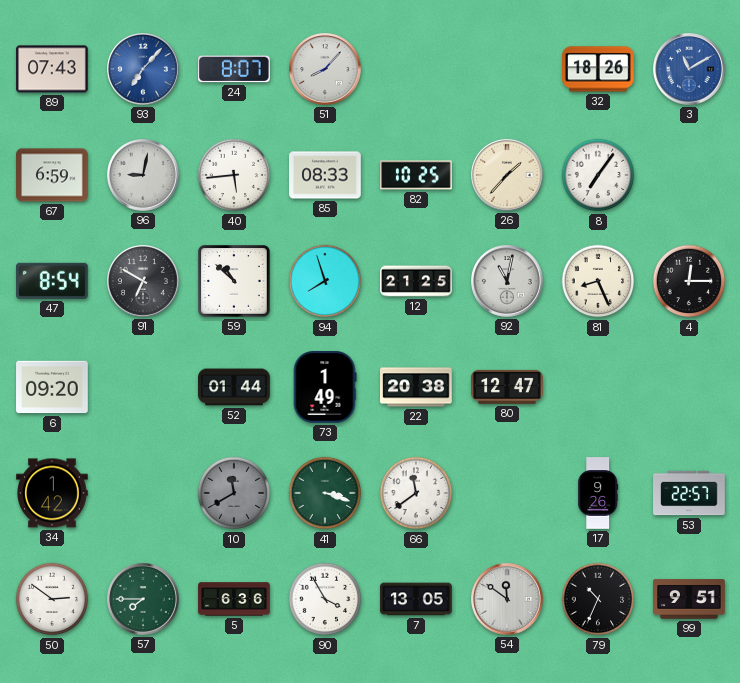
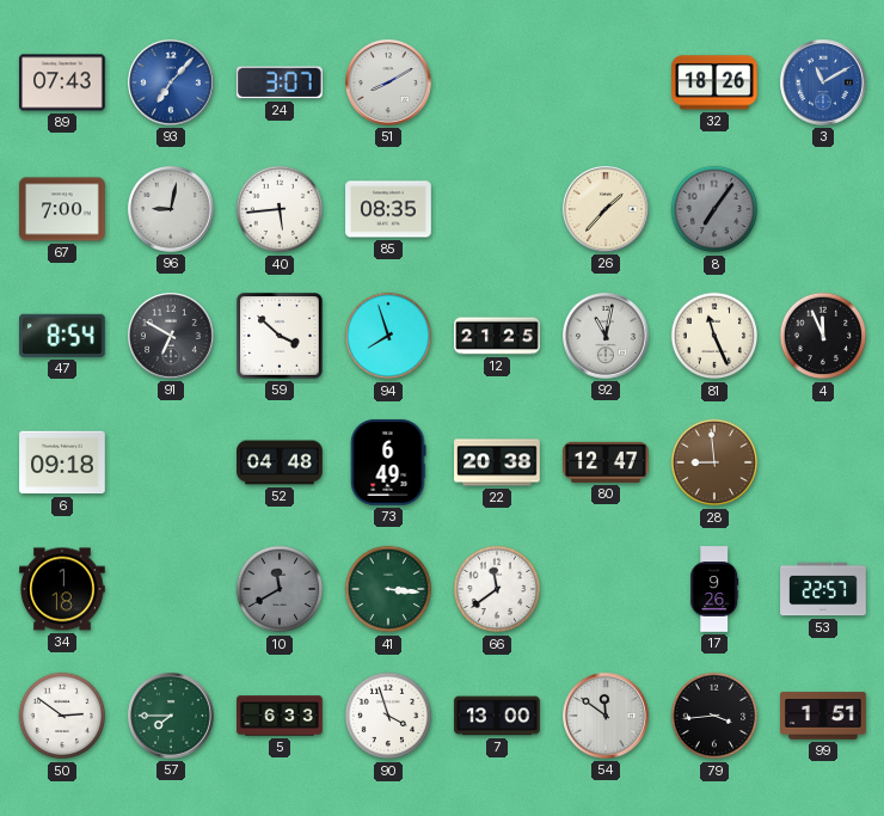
24: 8:07 -> 3:07
51: 8:07 -> 8:10
67: 6:59 -> 7:00
85: 08:33 -> 08:35
82: 10:25 -> none
8 dial: white -> grey
59: 10:52 -> 3:52
81: 8:26 -> 11:26
4: 12:15 -> 11:56
6: 09:20 -> 09:18
52: 01:44 -> 04:48
73: 1:49 -> 6:49
28: none -> 8:59
34: 1:42 -> 1:18
41: 3:18 -> 3:16
5: 6:36 -> 6:33
90: 3:55 -> 3:57
7: 13:05 -> 13:00
79: 10:34 -> 3:44
99: 9:51 -> 1:51
